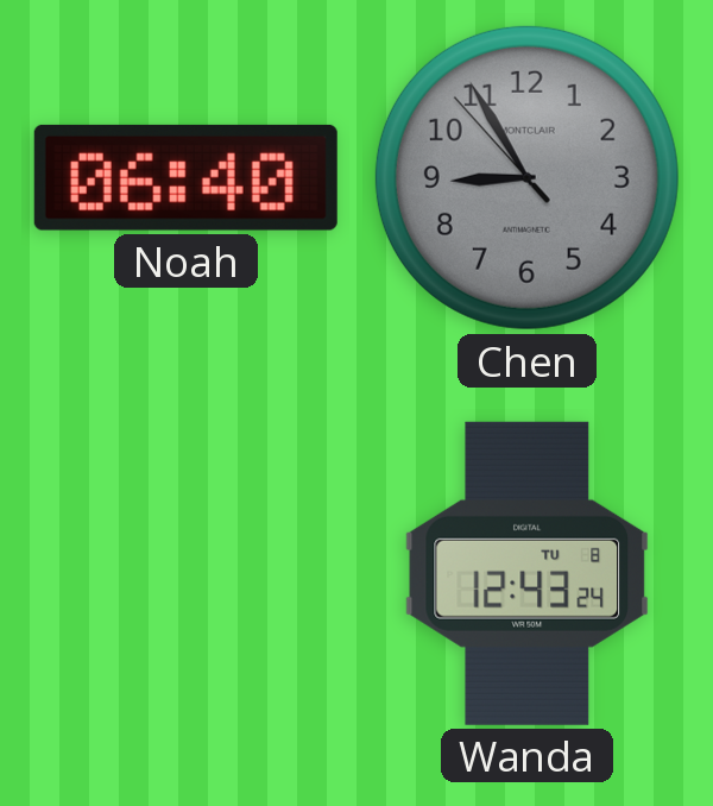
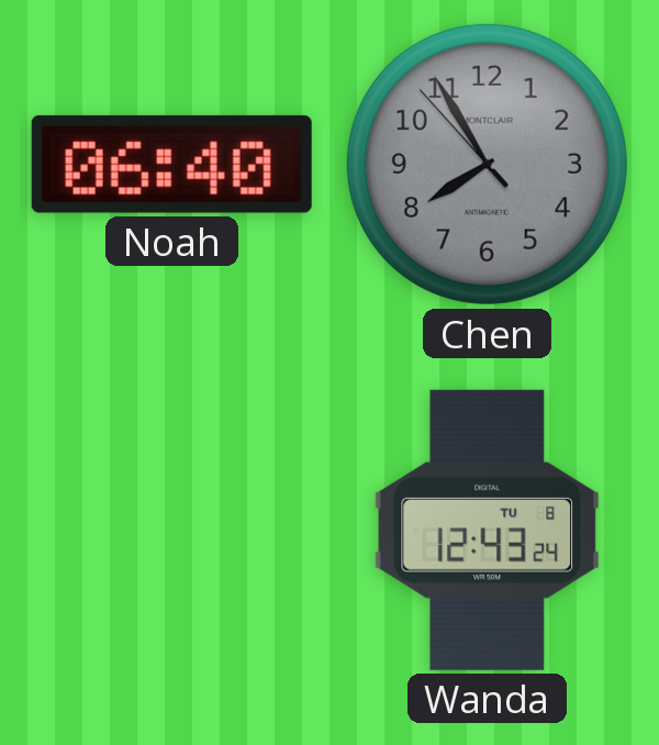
Chen: 8:54 -> 7:54
